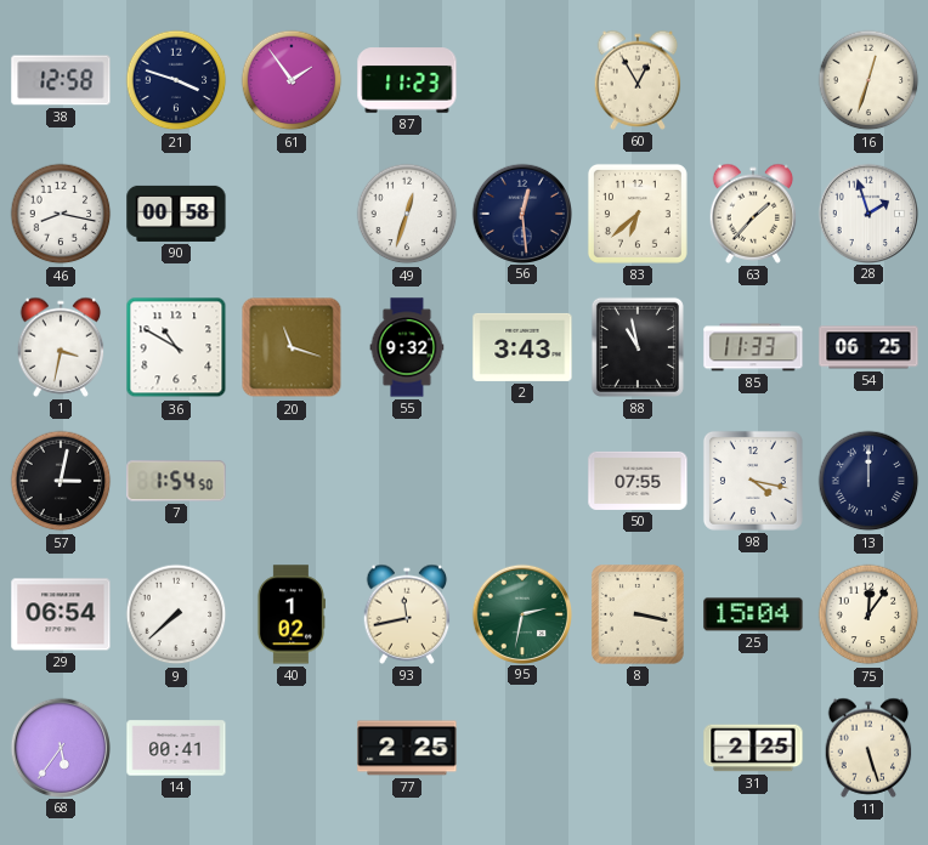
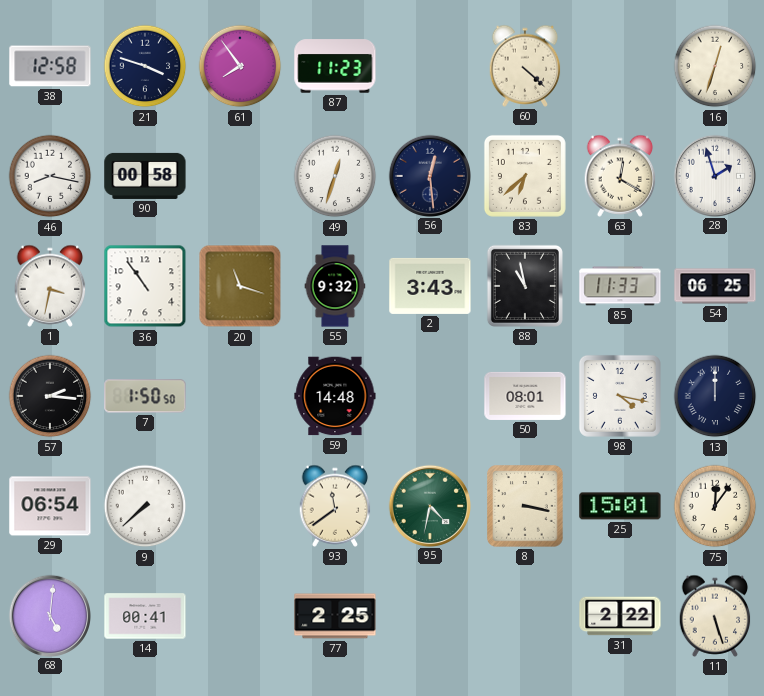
61: 1:54 -> 7:54
60: 12:55 -> 4:22
63: 1:37 -> 12:20
36: 10:50 -> 10:54
57: 3:02 -> 2:16
7: 1:54 -> 1:50
59: none -> 14:48
50: 07:55 -> 08:01
40: 1:02 -> none
93: 11:43 -> 11:39
95: 2:32 -> 4:32
25: 15:04 -> 15:01
68: 5:36 -> 5:01
31: 2:25 -> 2:22
